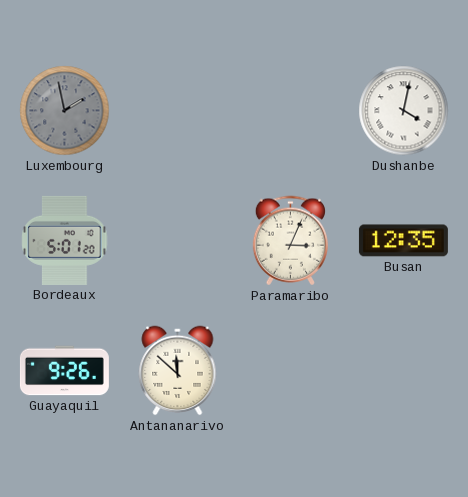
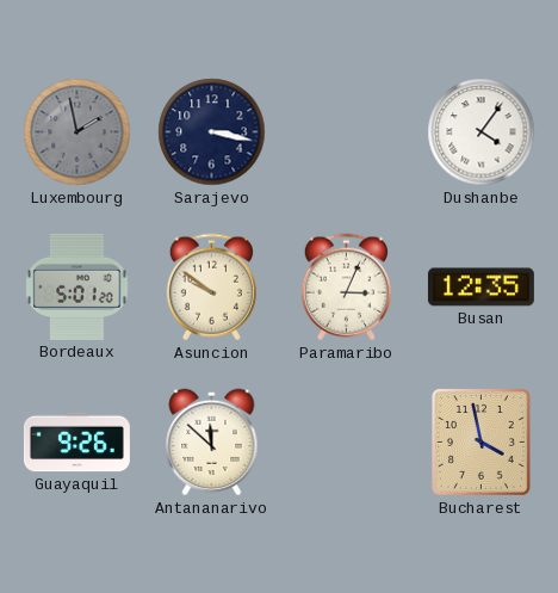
Sarajevo: none -> 3:17
Dushanbe: 4:02 -> 4:06
Asuncion: none -> 9:51
Bucharest: none -> 3:58
